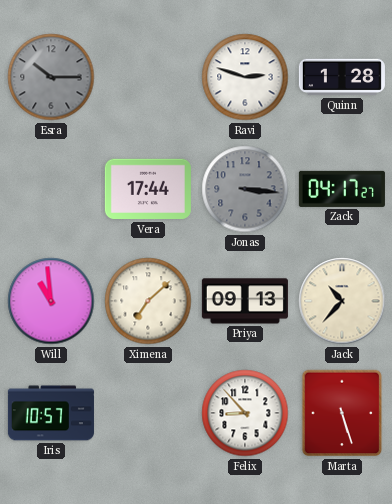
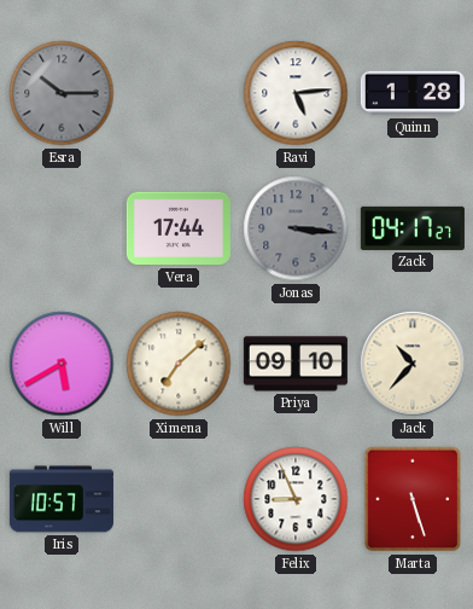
Ravi: 2:48 -> 5:14
Will: 10:59 -> 5:40
Priya: 09:13 -> 09:10
Felix: 8:53 -> 8:56
